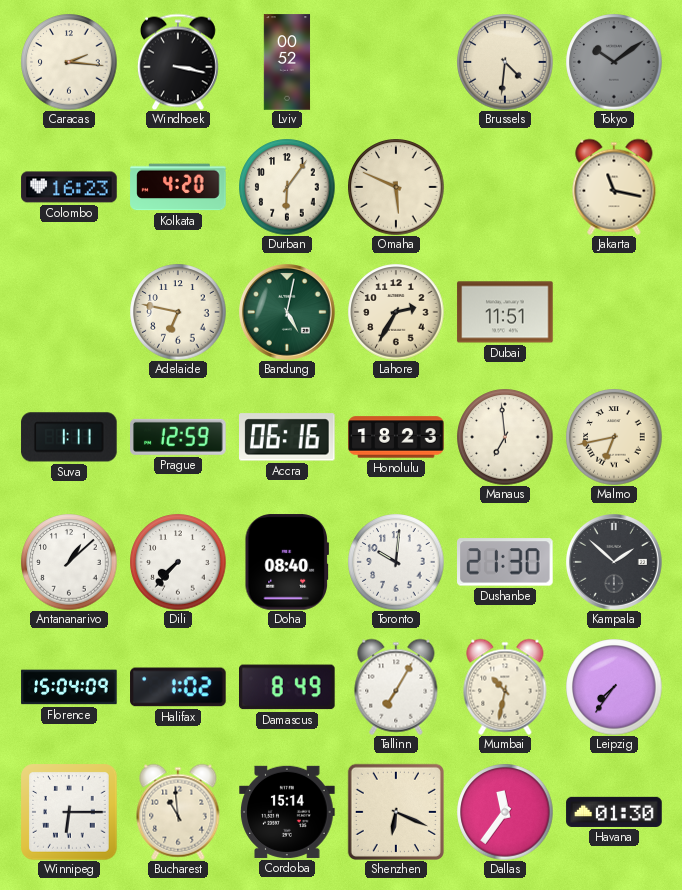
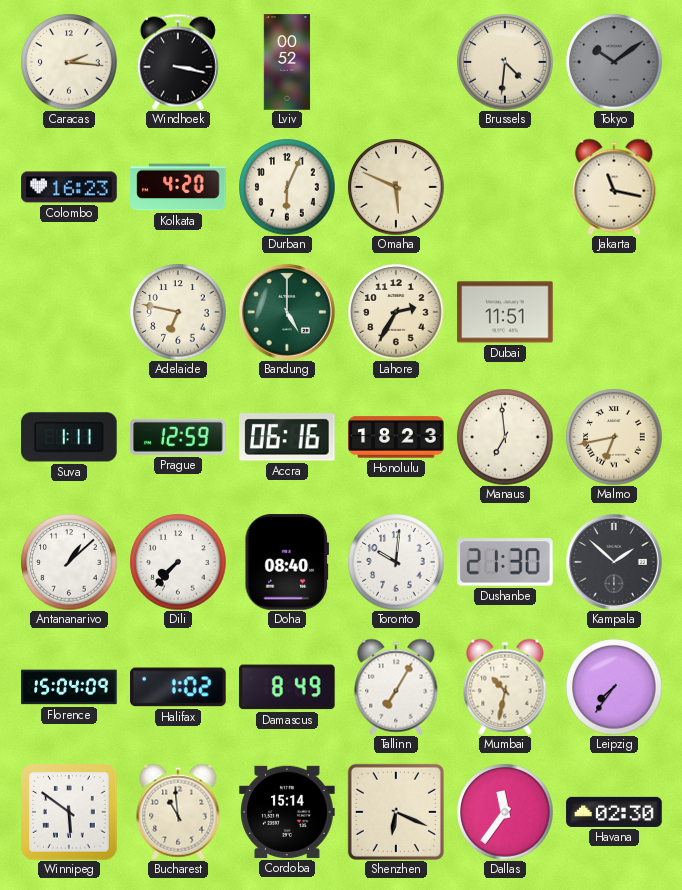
Durban: 6:06 -> 6:04
Bandung: 5:02 -> 5:00
Winnipeg: 6:15 -> 5:51
Havana: 01:30 -> 02:30
